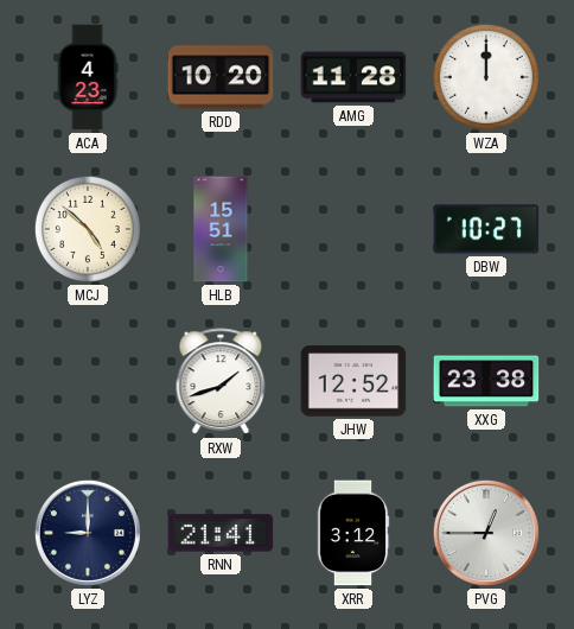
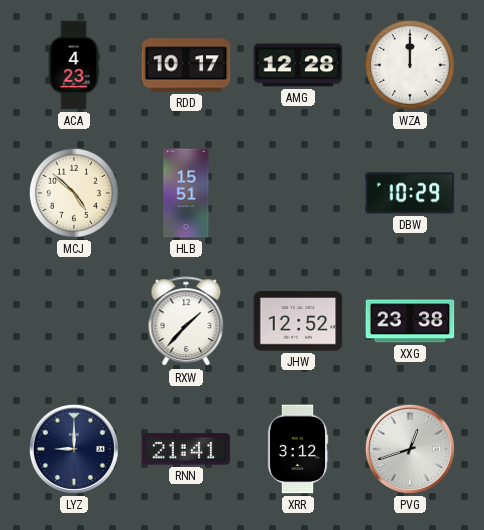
RDD: 10:20 -> 10:17
AMG: 11:28 -> 12:28
DBW: 10:27 -> 10:29
RXW: 1:42 -> 1:37
PVG: 12:45 -> 12:42
